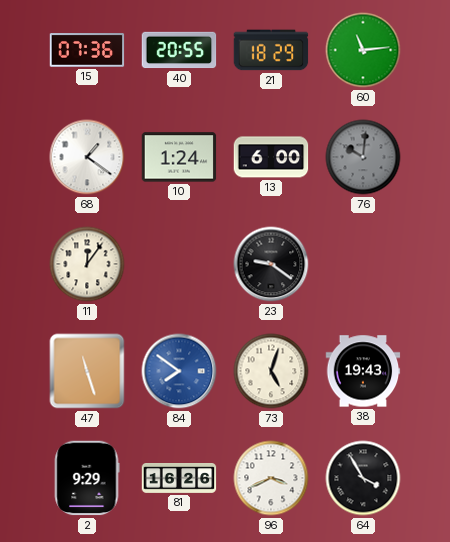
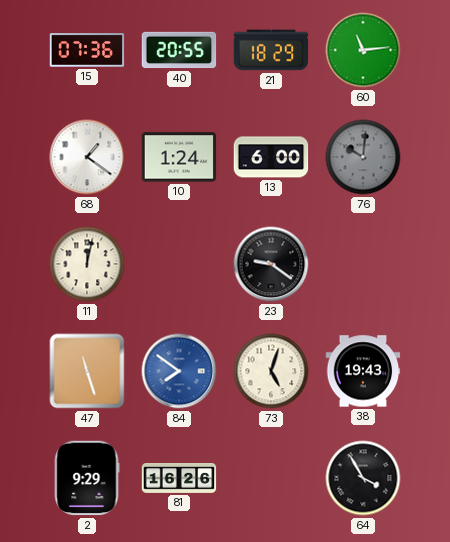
11: 12:06 -> 12:02
96: 3:41 -> none
